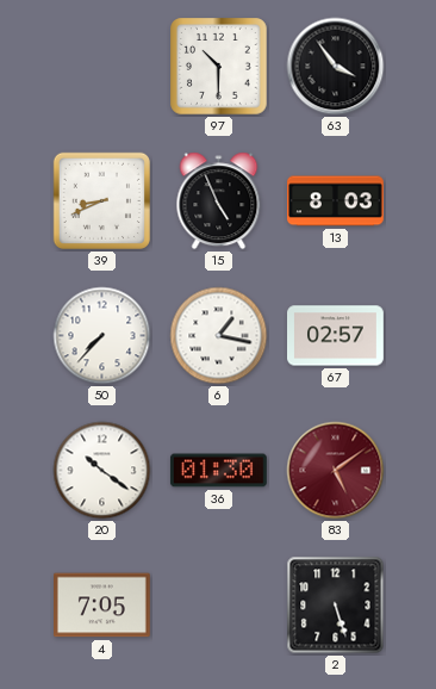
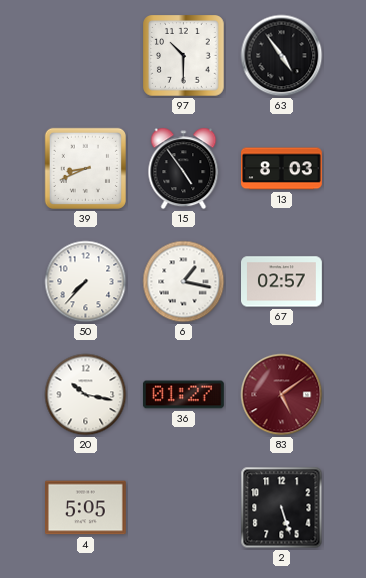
63: 3:54 -> 4:54
15: 4:56 -> 4:54
20: 10:21 -> 10:17
36: 01:30 -> 01:27
4: 7:05 -> 5:05
